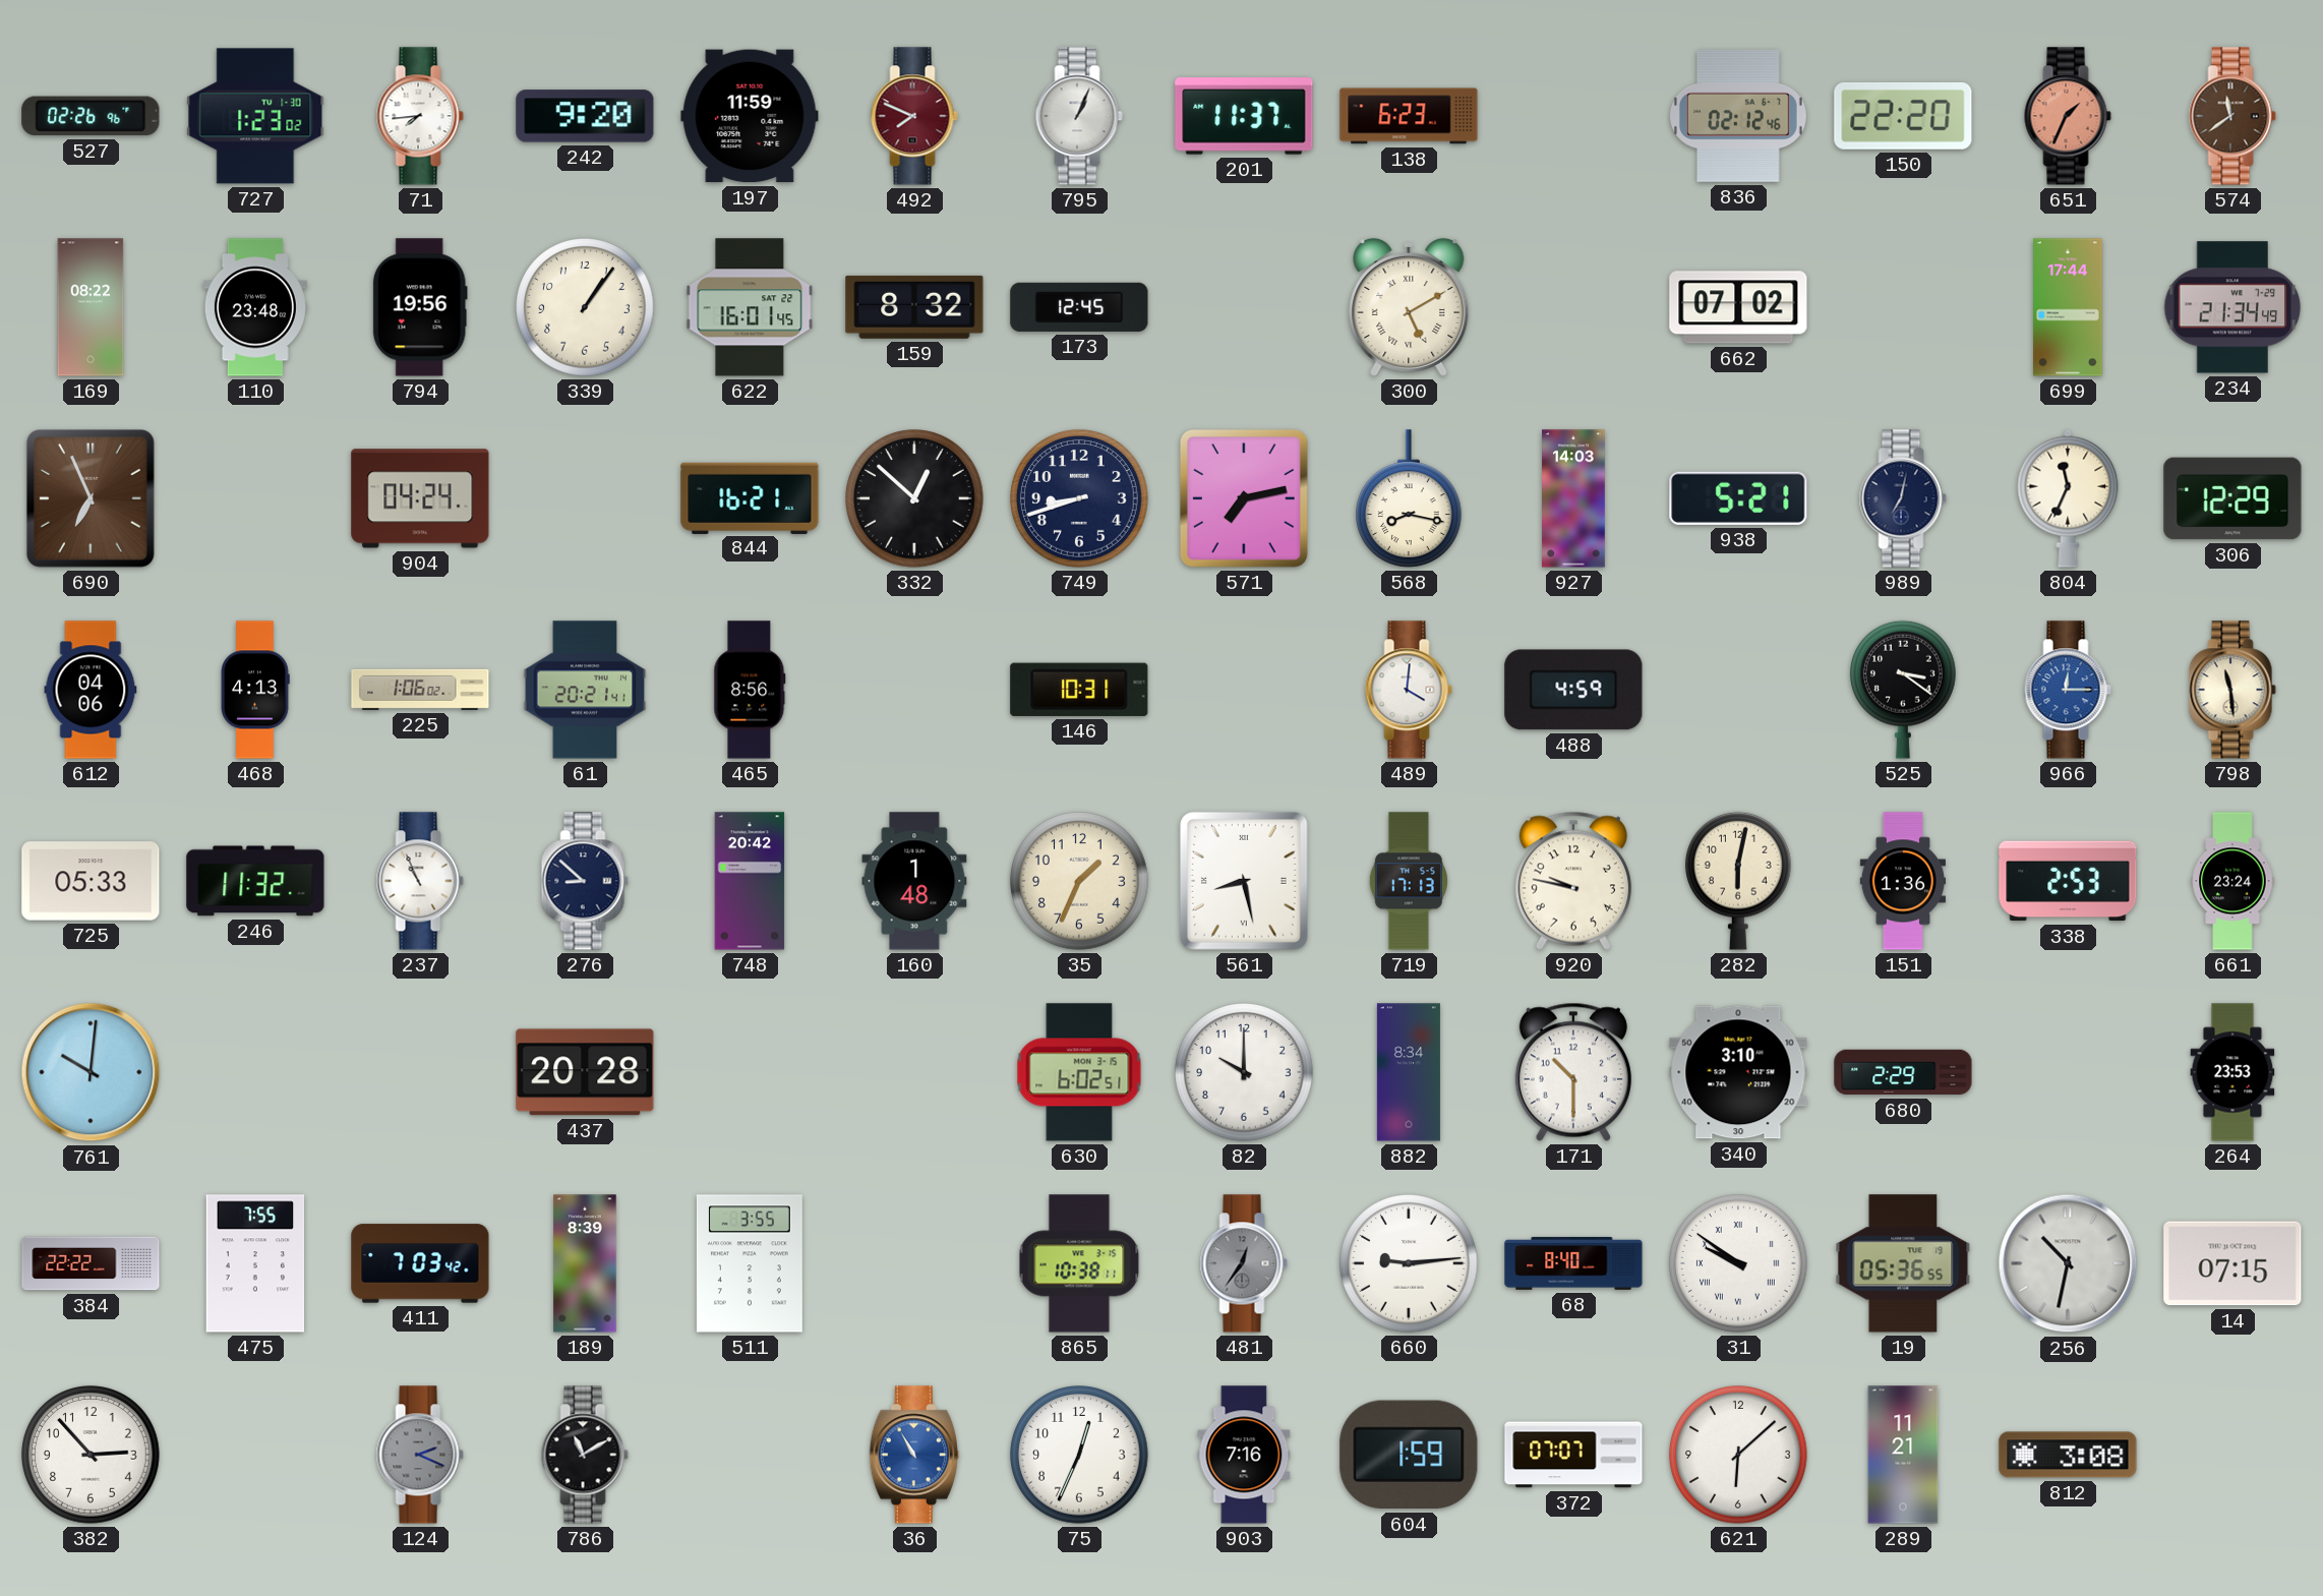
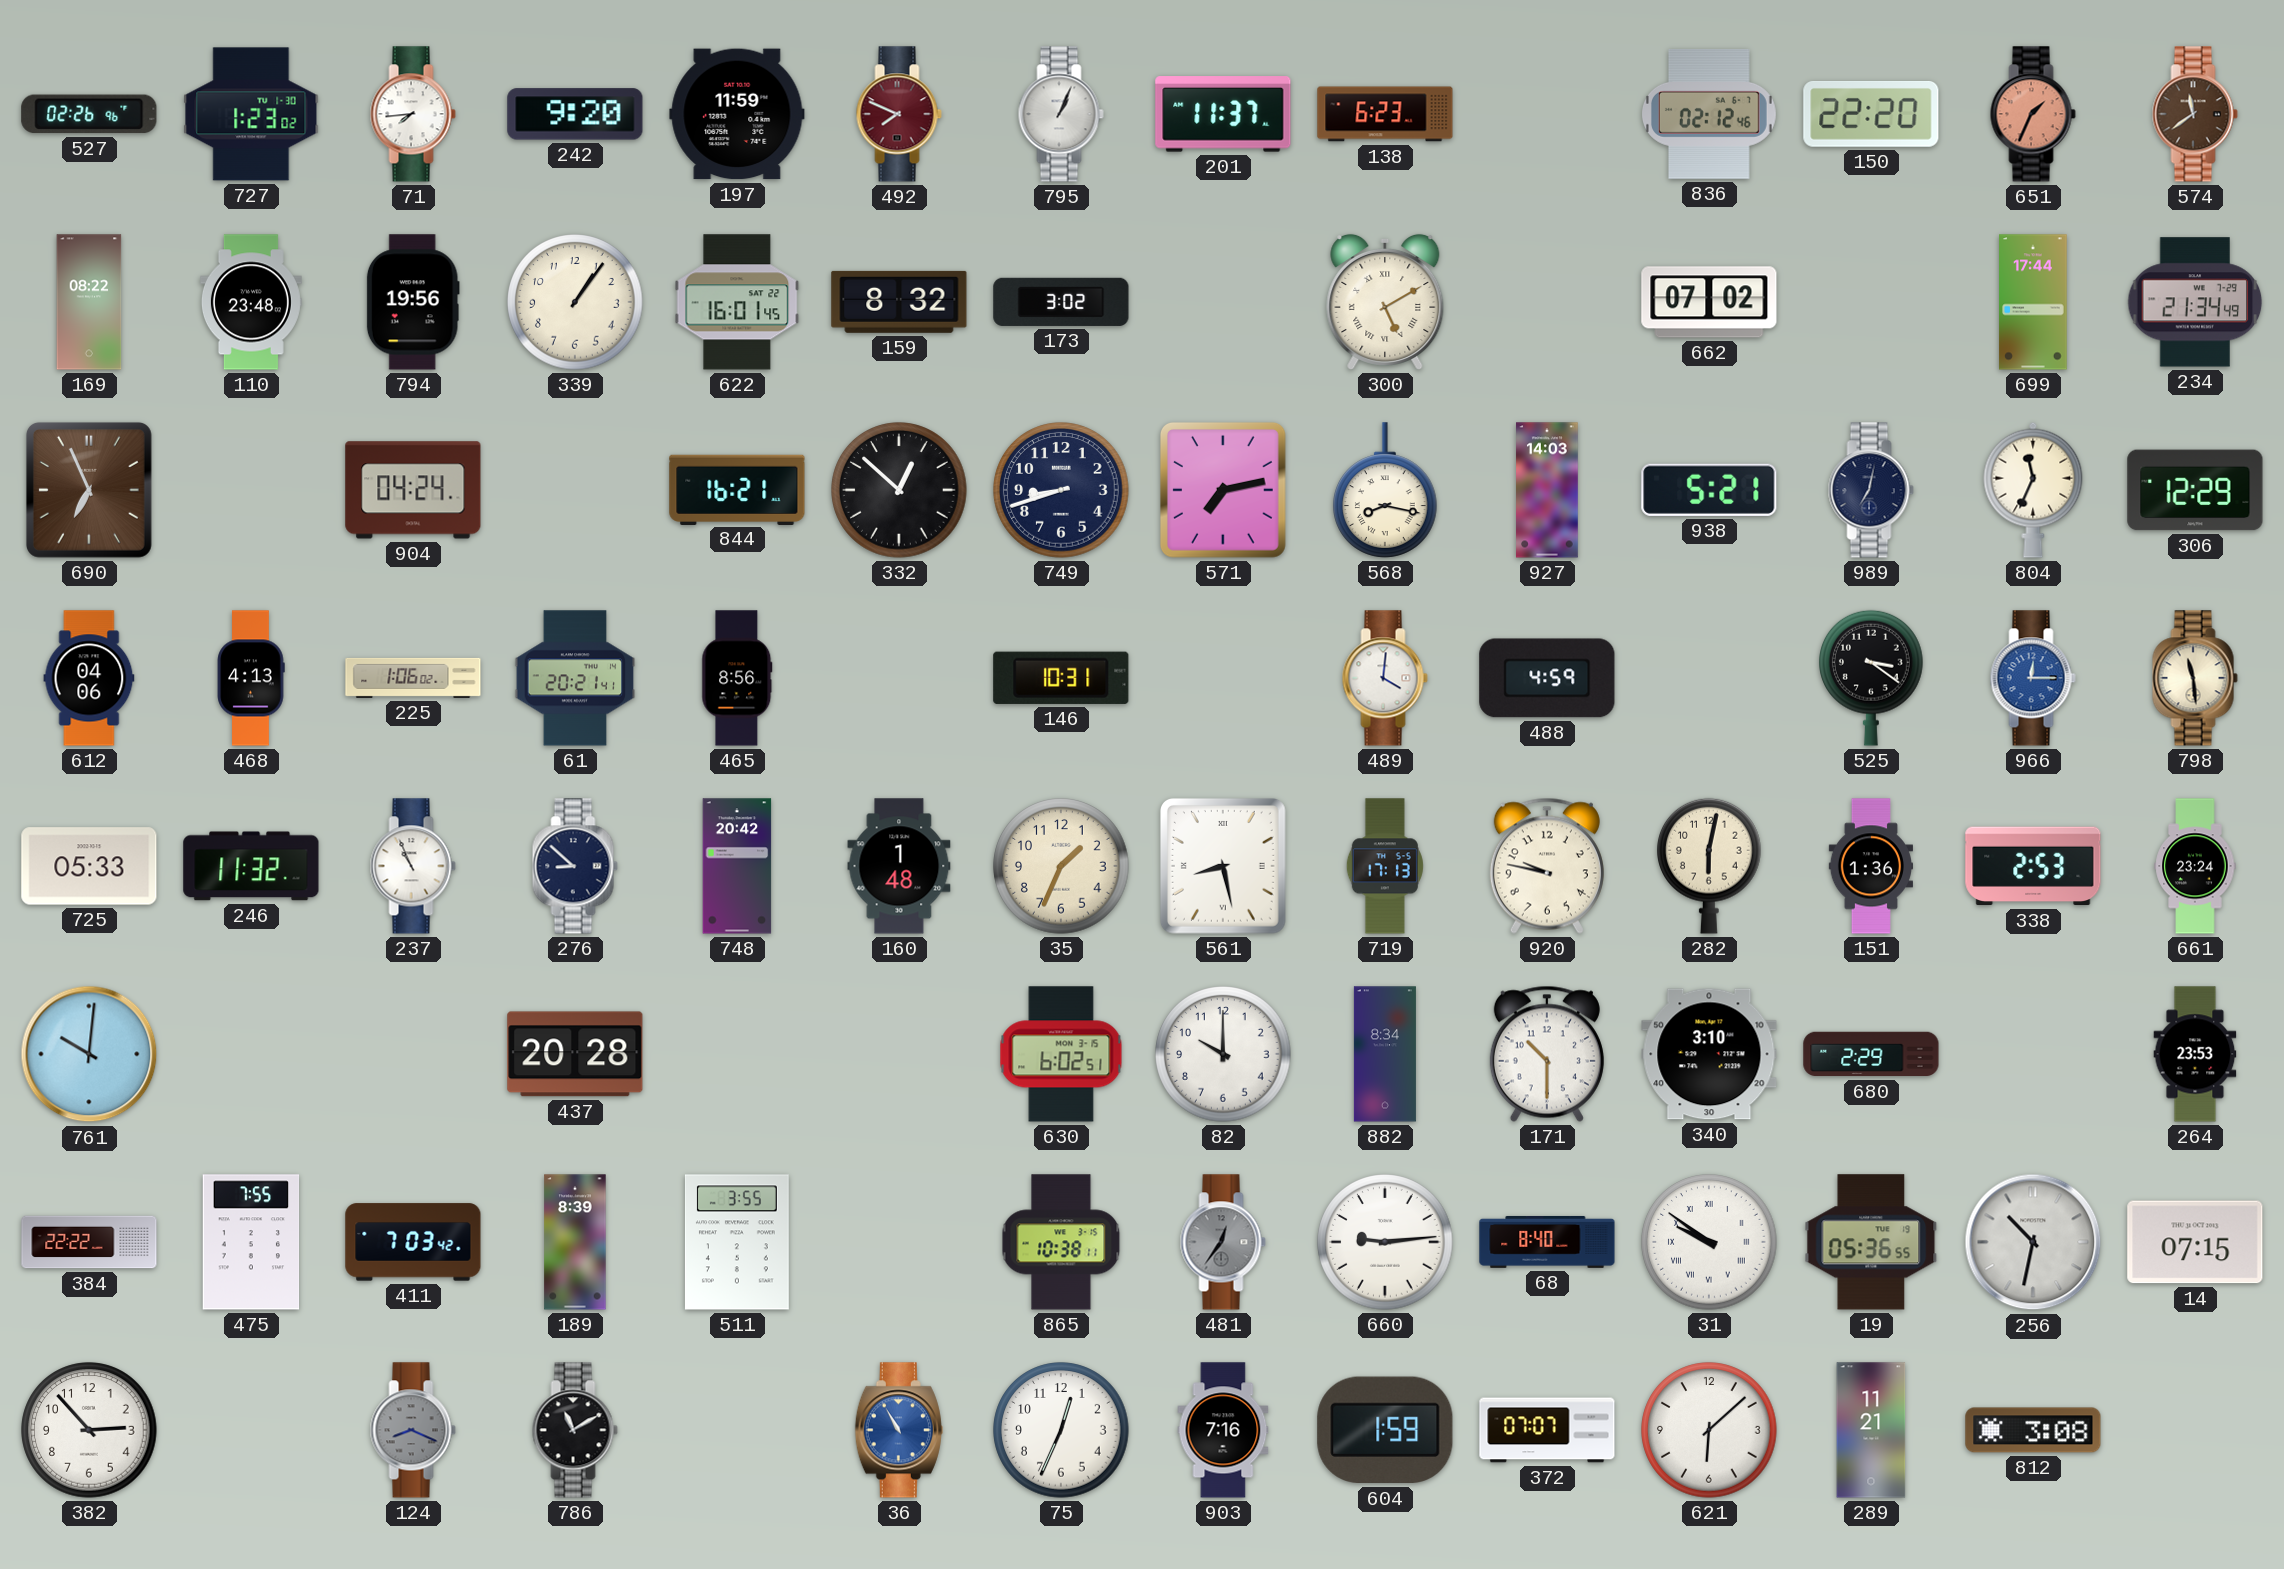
173: 12:45 -> 3:02
124: 2:19 -> 8:19
